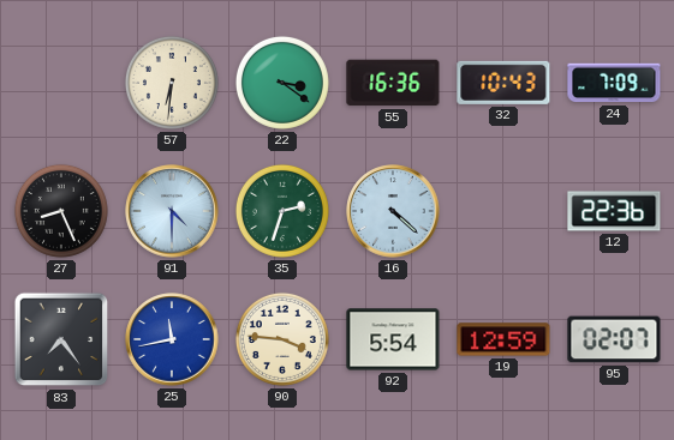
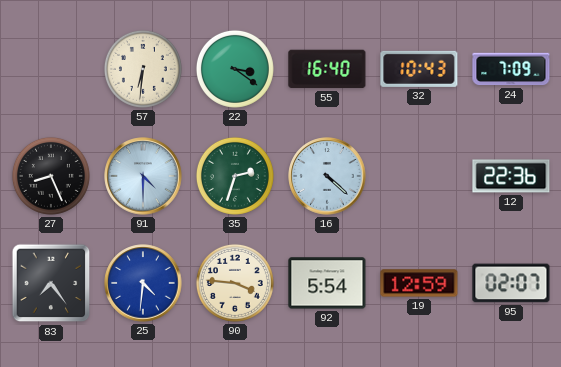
55: 16:36 -> 16:40
25: 11:43 -> 4:31
